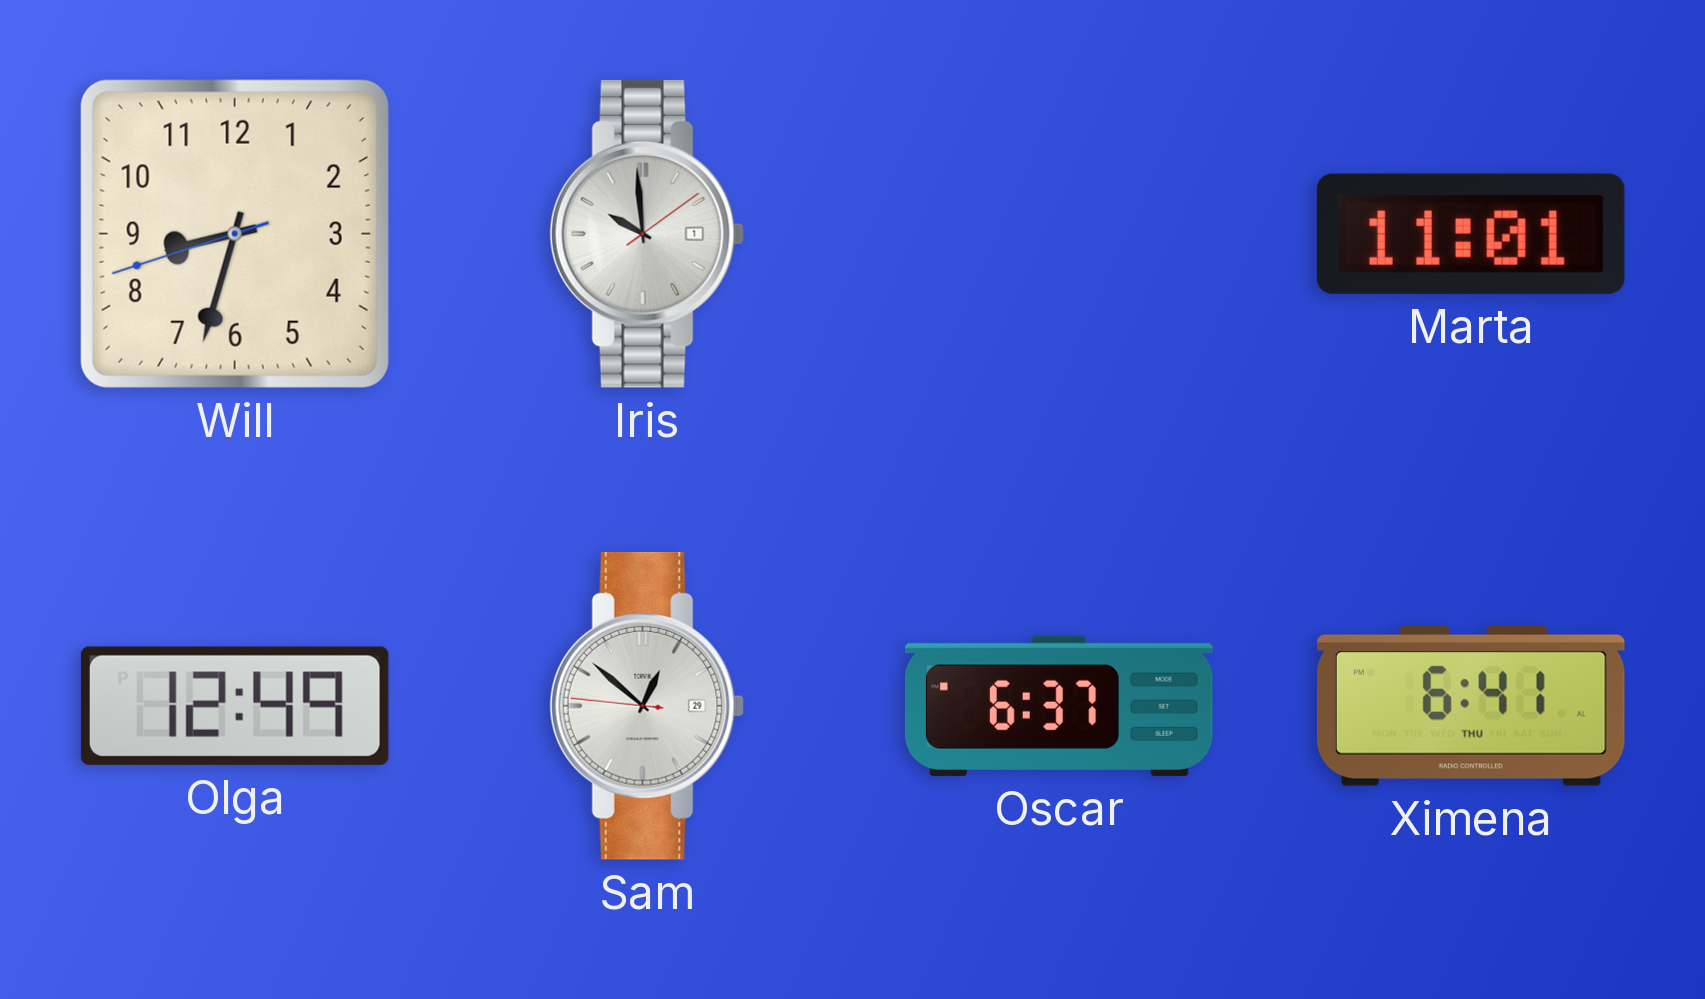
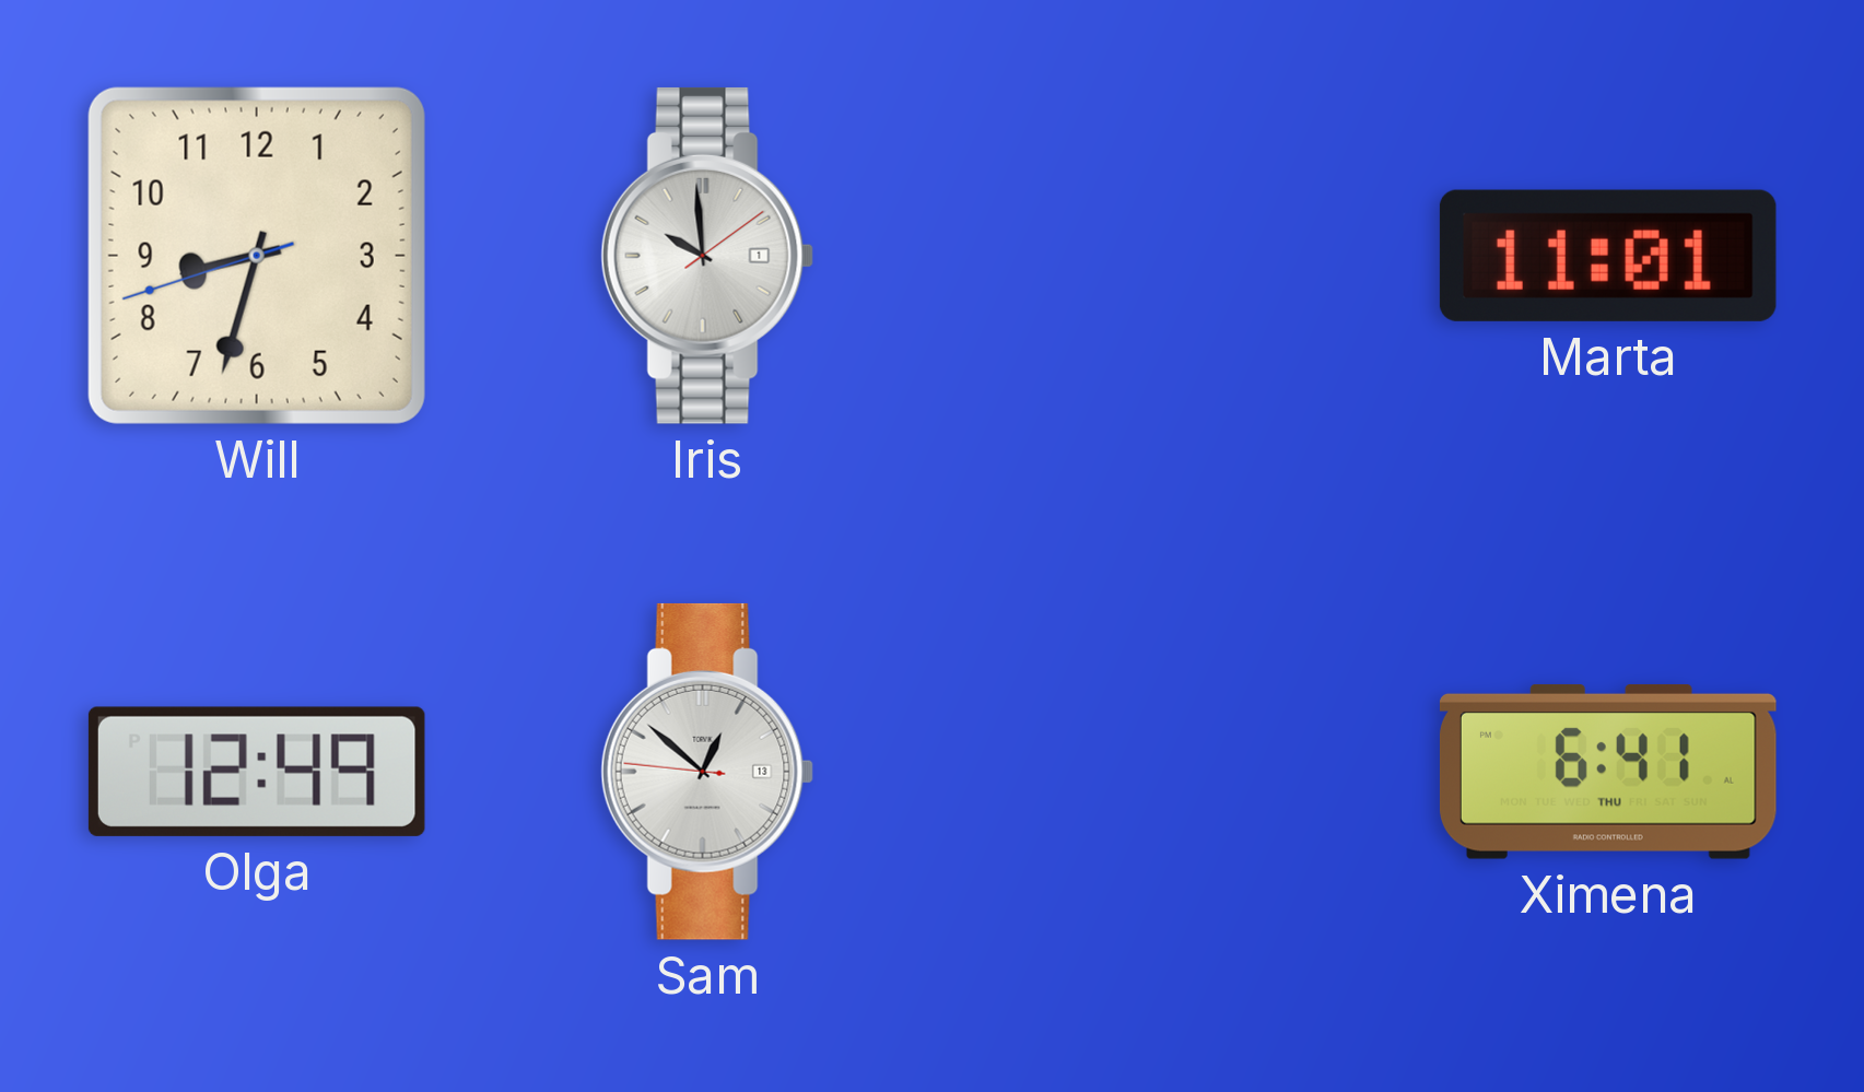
Sam date: 29 -> 13
Oscar: 6:37 -> none
